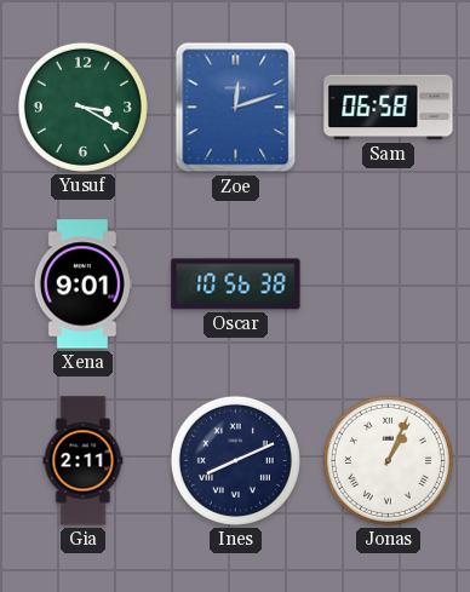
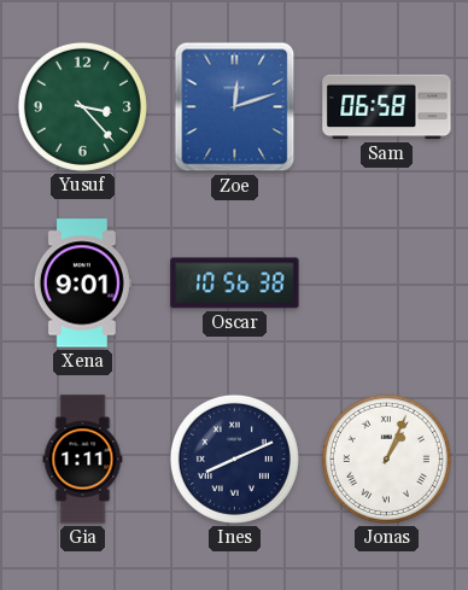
Yusuf: 3:20 -> 3:23
Gia: 2:11 -> 1:11
